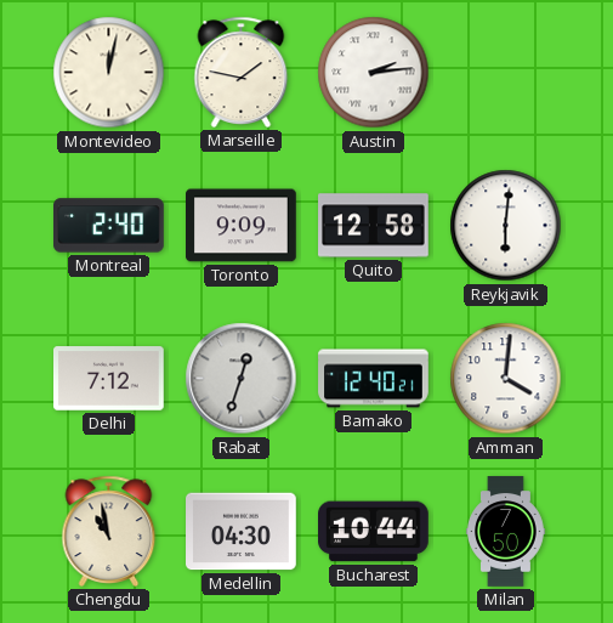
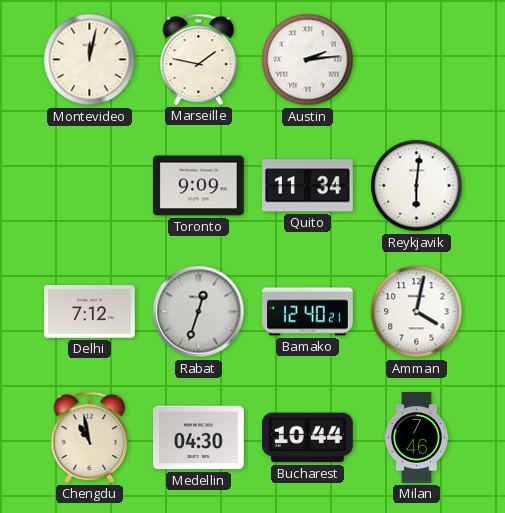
Montreal: 2:40 -> none
Quito: 12:58 -> 11:34
Amman: 4:01 -> 4:02
Milan: 7:50 -> 7:46
